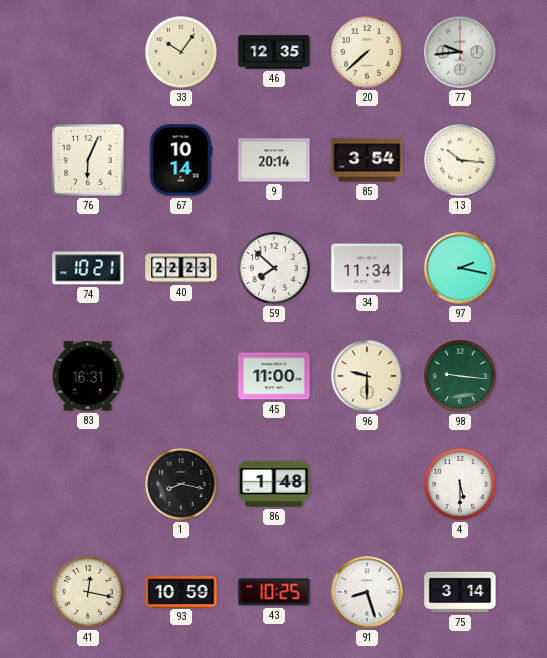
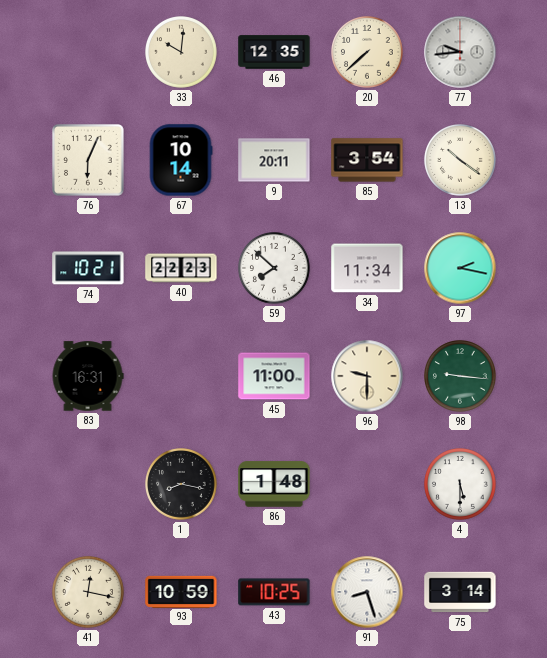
33: 10:06 -> 10:01
9: 20:14 -> 20:11
13: 10:16 -> 10:21
